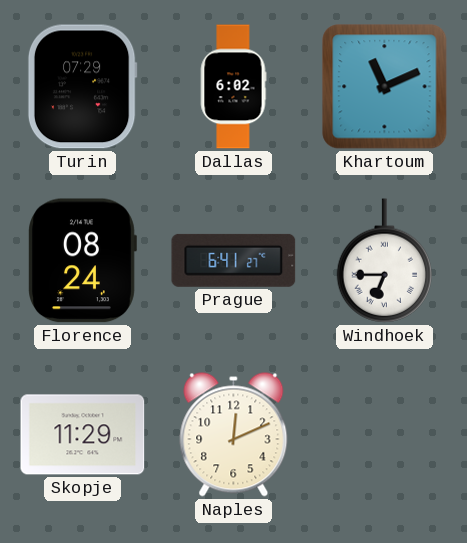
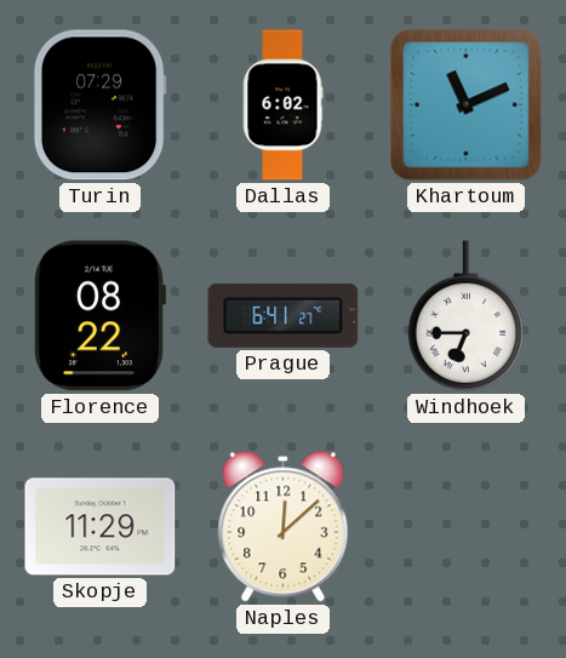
Florence: 08:24 -> 08:22
Naples: 12:11 -> 12:08
